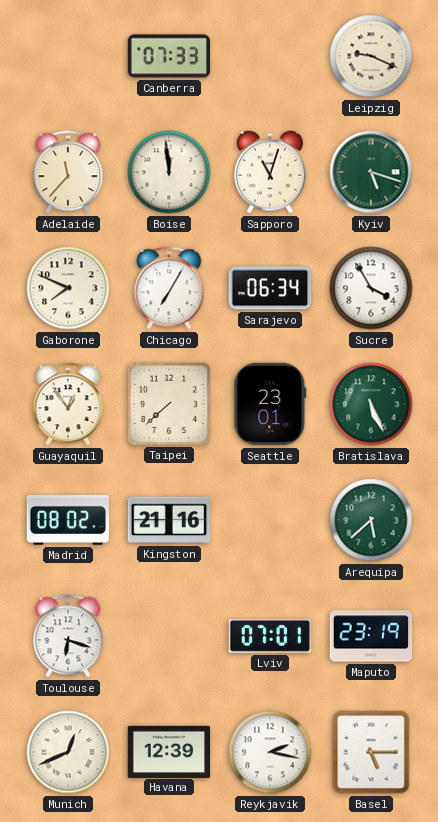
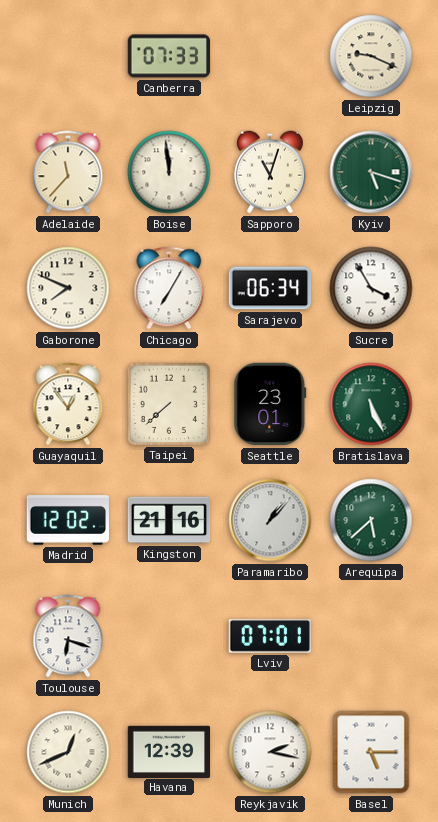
Madrid: 08:02 -> 12:02
Paramaribo: none -> 1:07
Maputo: 23:19 -> none
